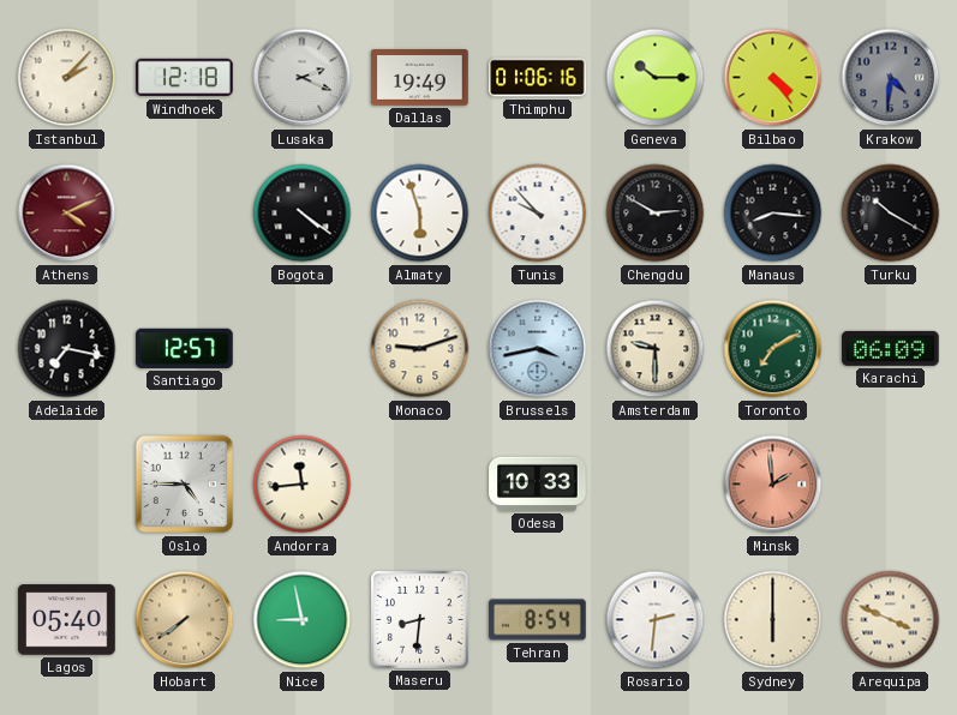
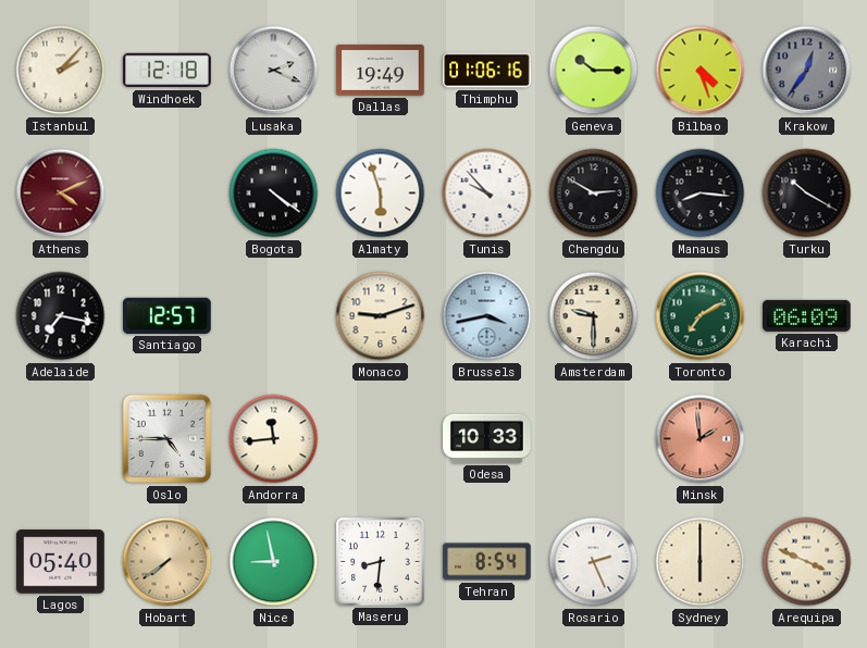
Bilbao: 4:24 -> 4:27
Krakow: 4:31 -> 12:36
Rosario: 2:31 -> 2:26
